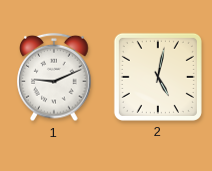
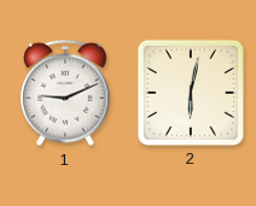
2: 5:02 -> 6:02
